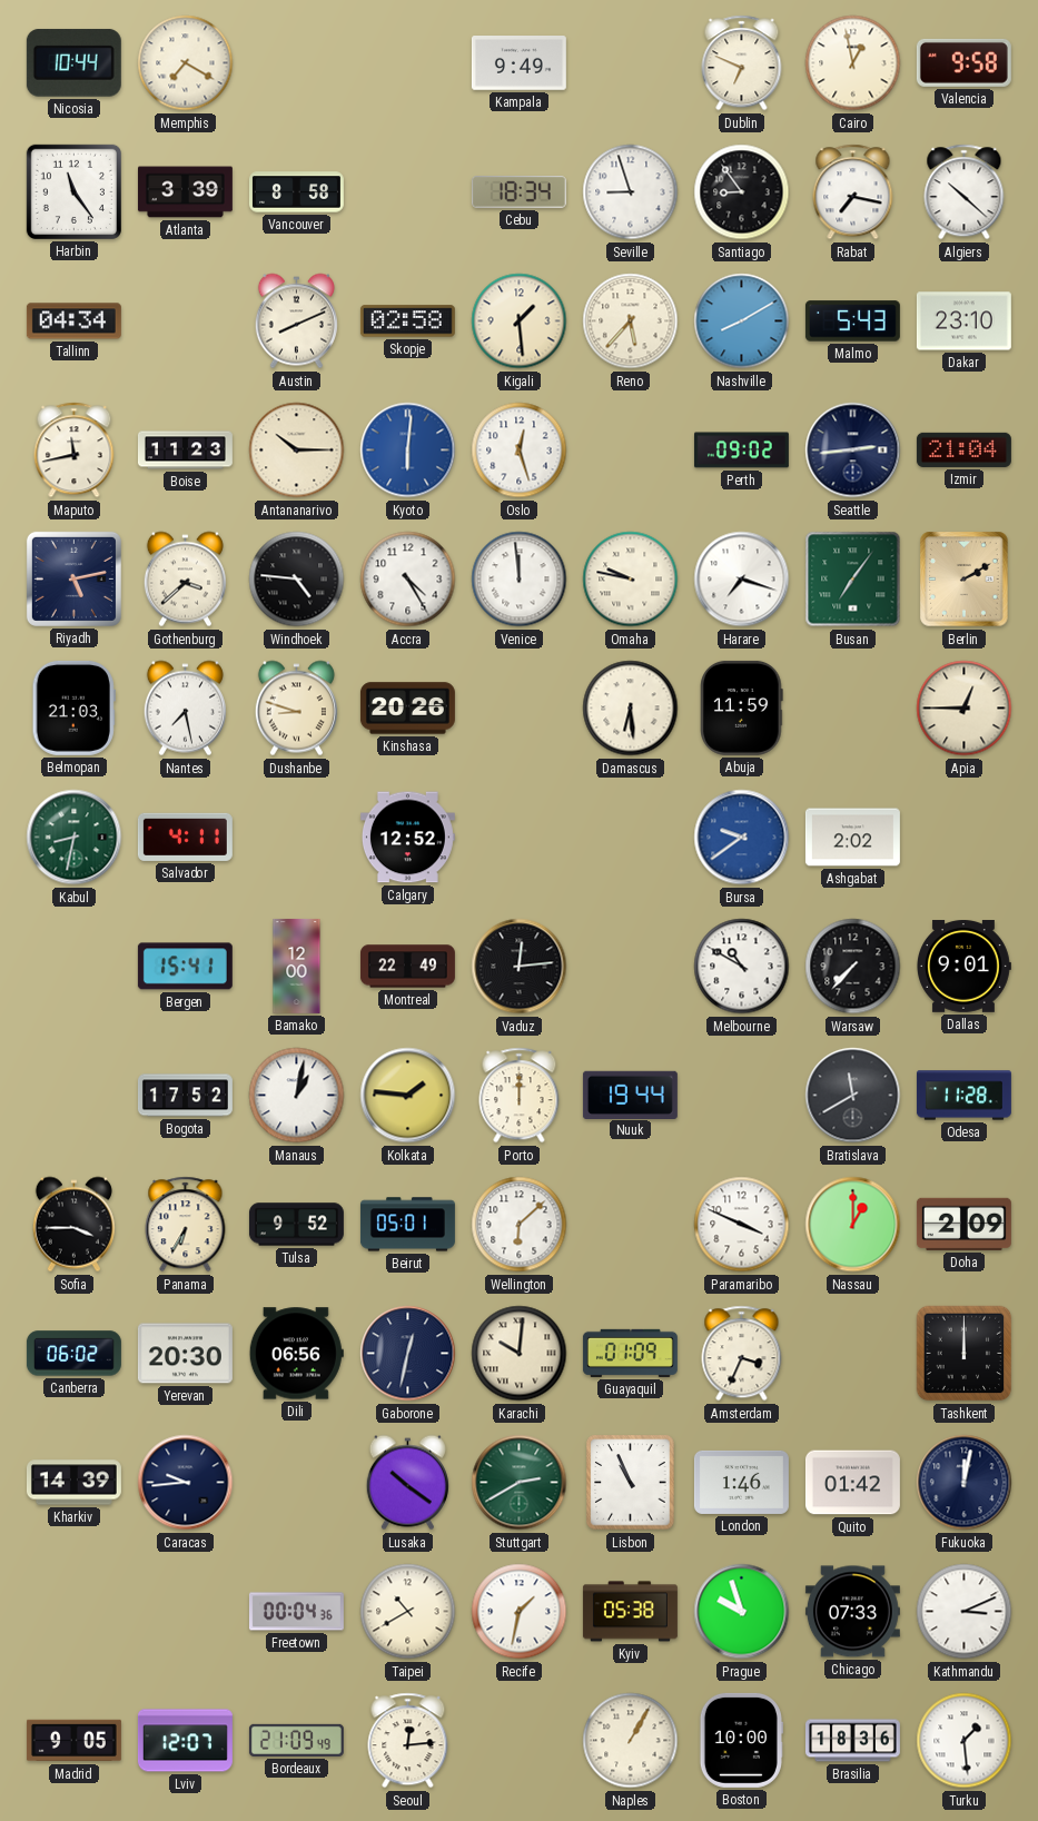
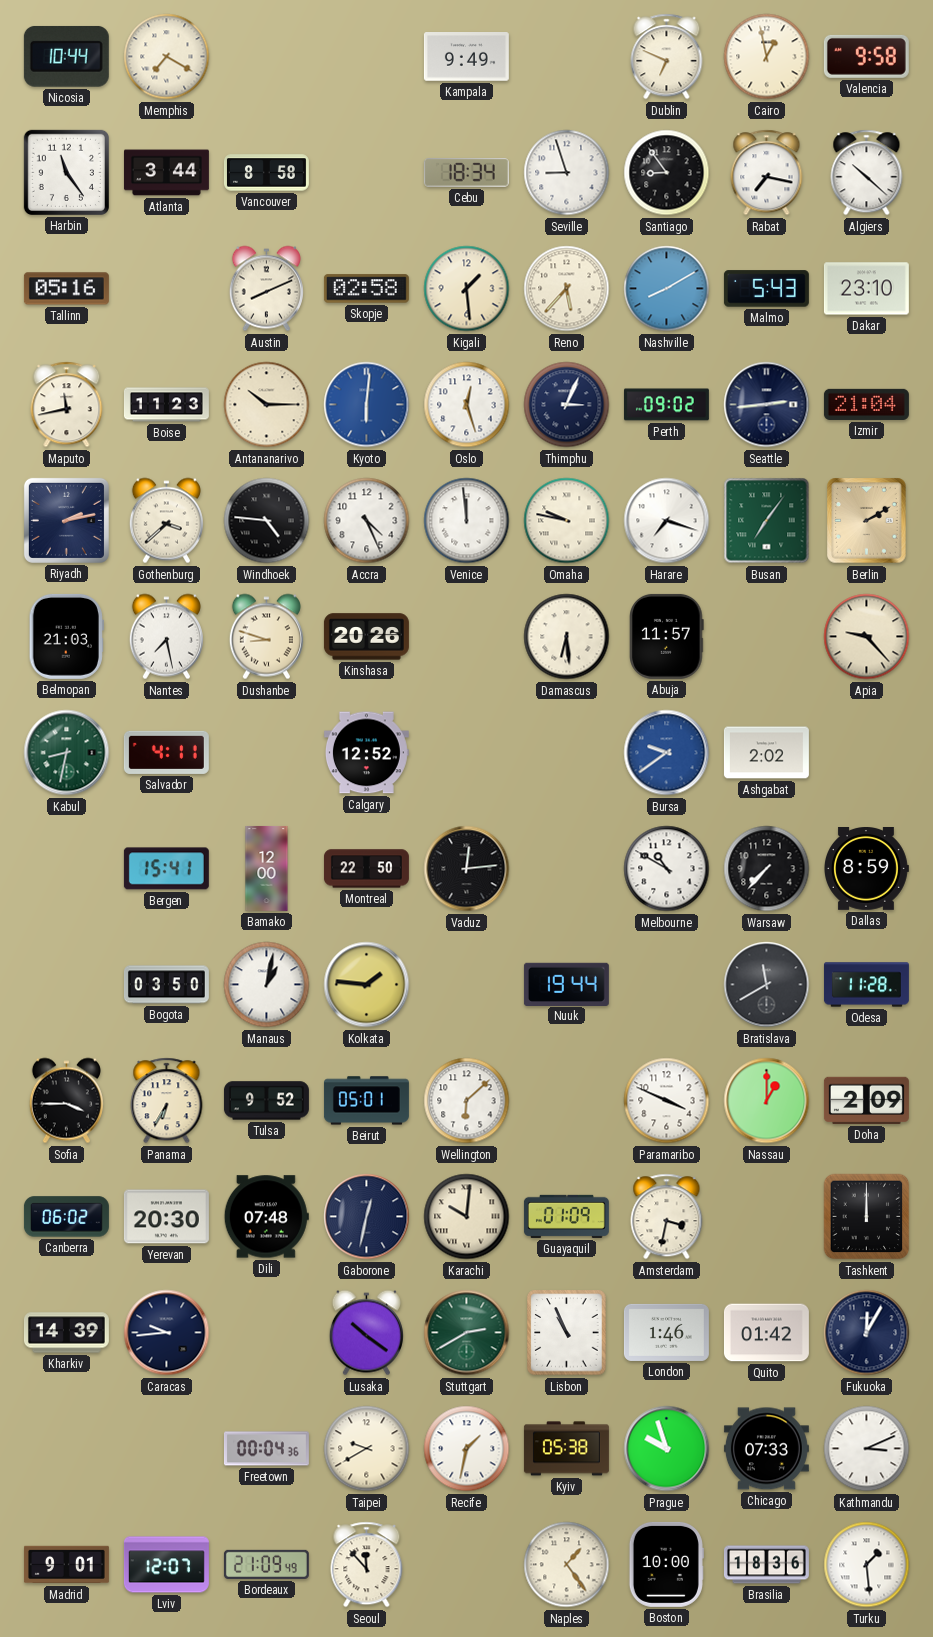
Atlanta: 3:39 -> 3:44
Tallinn: 04:34 -> 05:16
Thimphu: none -> 3:04
Riyadh: 5:13 -> 2:13
Accra: 4:25 -> 4:26
Abuja: 11:59 -> 11:57
Apia: 12:45 -> 9:23
Montreal: 22:49 -> 22:50
Dallas: 9:01 -> 8:59
Bogota: 17:52 -> 03:50
Porto: 12:00 -> none
Dili: 06:56 -> 07:48
Amsterdam: 3:34 -> 3:32
Fukuoka: 12:02 -> 12:05
Taipei: 10:40 -> 9:40
Madrid: 9:05 -> 9:01
Seoul: 12:14 -> 11:53
Naples: 1:05 -> 1:24
